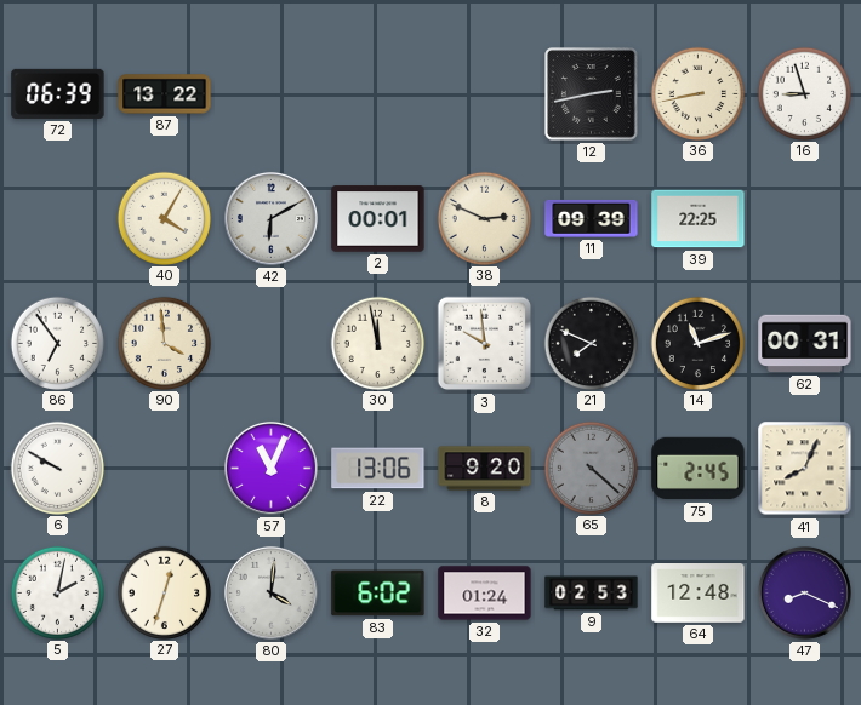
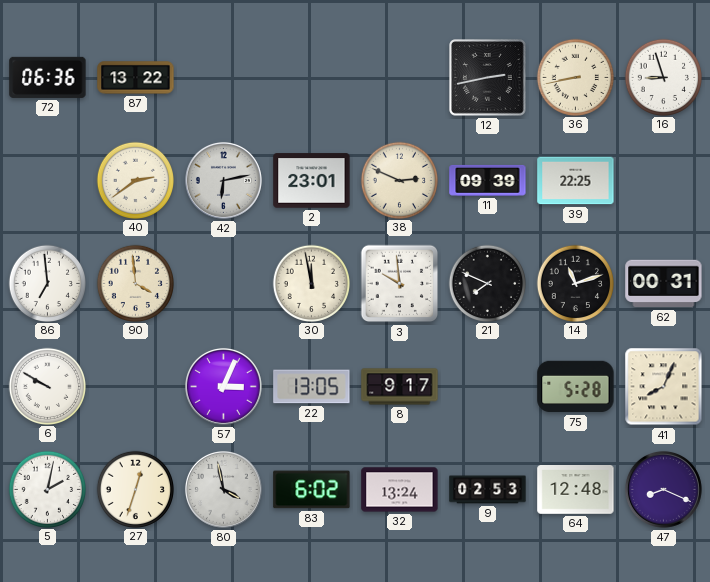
72: 06:39 -> 06:36
40: 4:05 -> 2:39
42: 6:10 -> 6:13
2: 00:01 -> 23:01
86: 6:54 -> 6:59
57: 11:04 -> 3:04
22: 13:06 -> 13:05
8: 9:20 -> 9:17
65: 4:22 -> none
75: 2:45 -> 5:28
80: 4:01 -> 3:58
32: 01:24 -> 13:24
